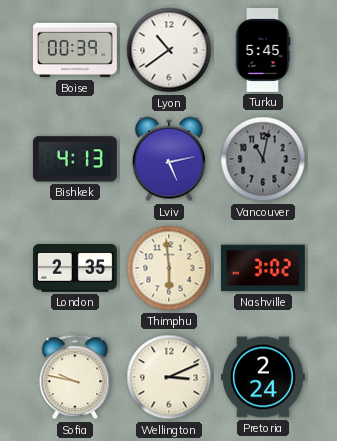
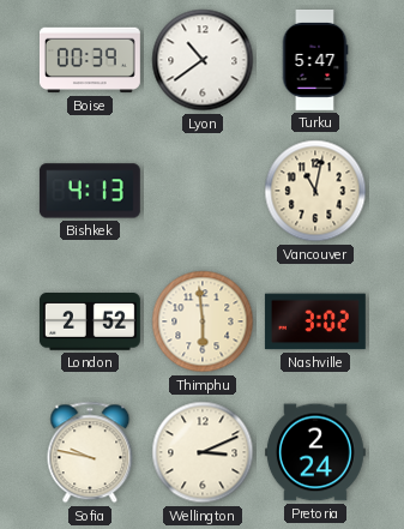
Turku: 5:45 -> 5:47
Lviv: 5:13 -> none
Vancouver dial: grey -> cream
London: 2:35 -> 2:52
